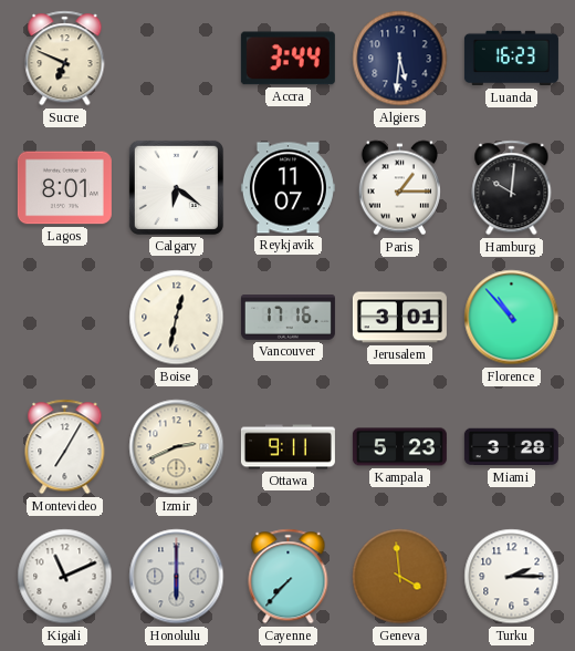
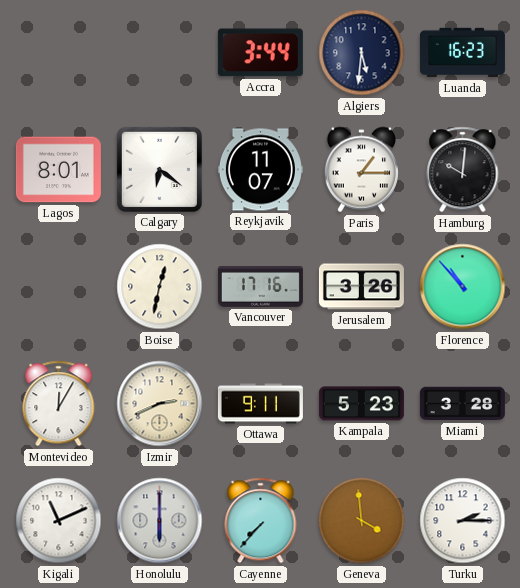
Sucre: 6:49 -> none
Jerusalem: 3:01 -> 3:26
Montevideo: 7:05 -> 12:05
